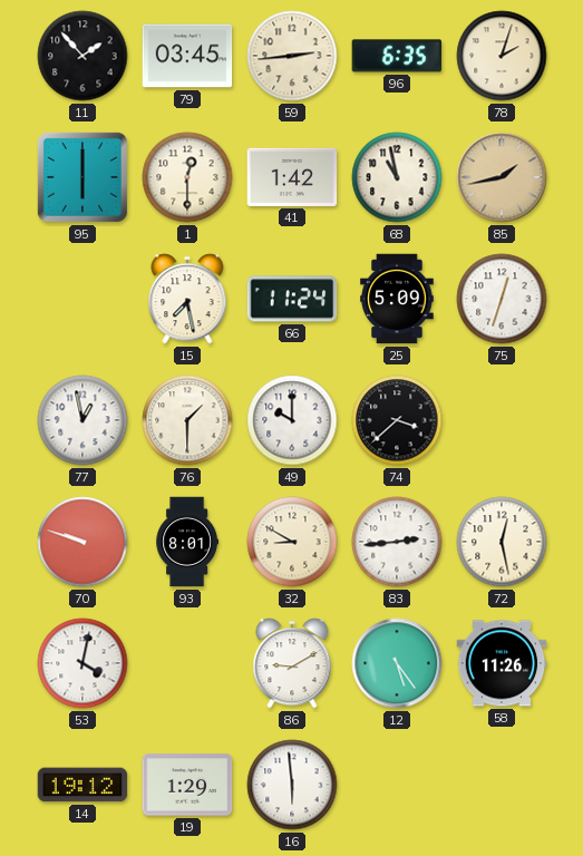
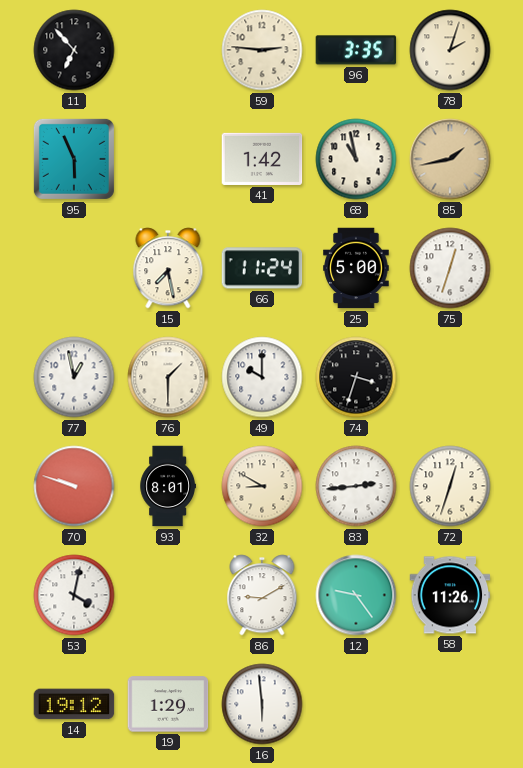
11: 1:53 -> 6:53
79: 03:45 -> none
59: 2:44 -> 2:46
96: 6:35 -> 3:35
95: 6:00 -> 5:56
1: 12:30 -> none
25: 5:09 -> 5:00
74: 3:38 -> 3:33
72: 12:28 -> 12:33
12: 5:24 -> 9:24
